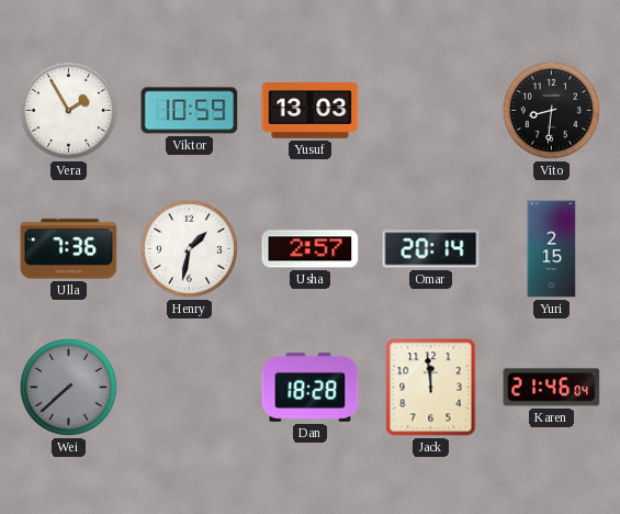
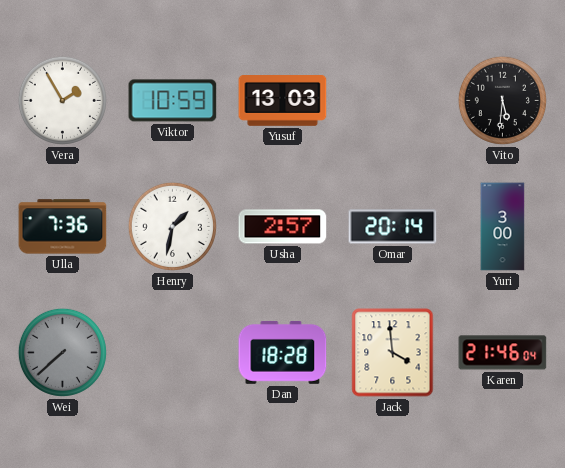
Vito: 8:31 -> 5:31
Yuri: 2:15 -> 3:00
Jack: 11:59 -> 3:59
